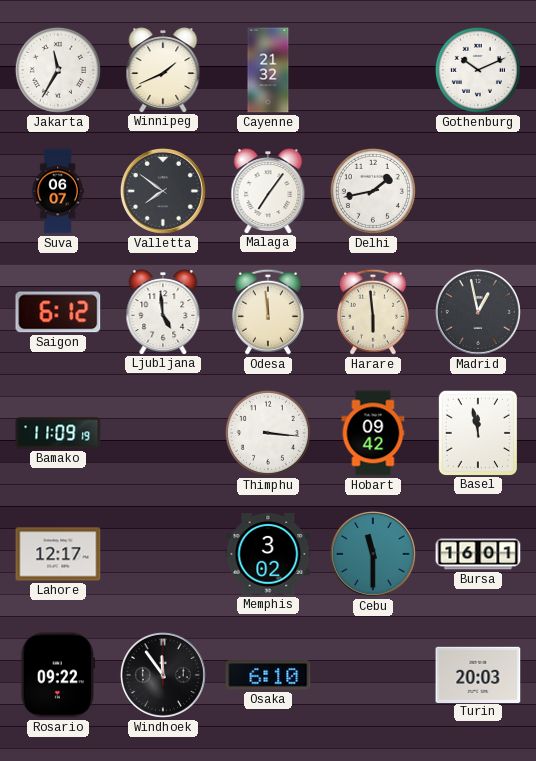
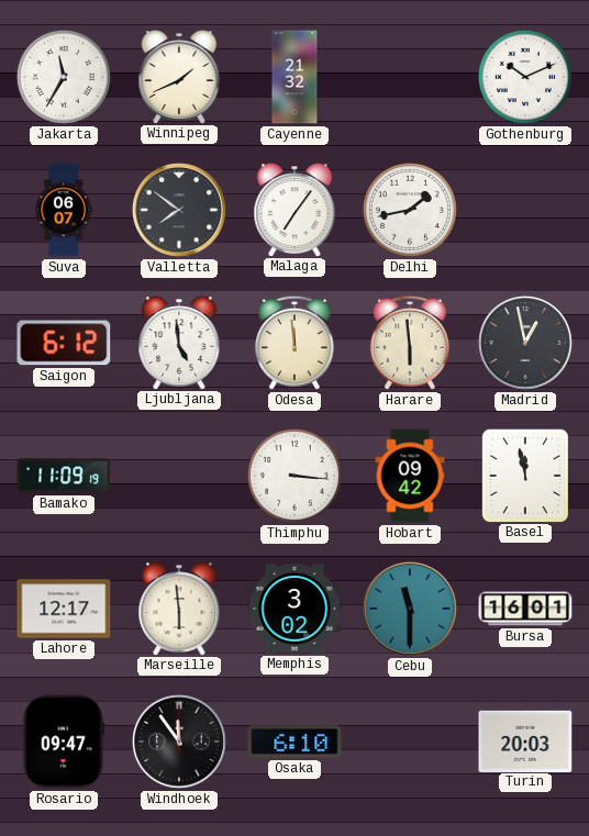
Marseille: none -> 5:59
Rosario: 09:22 -> 09:47
